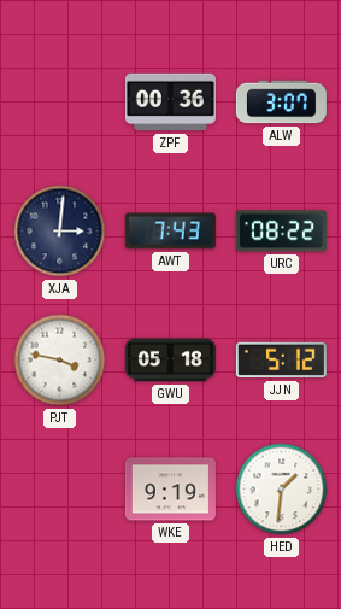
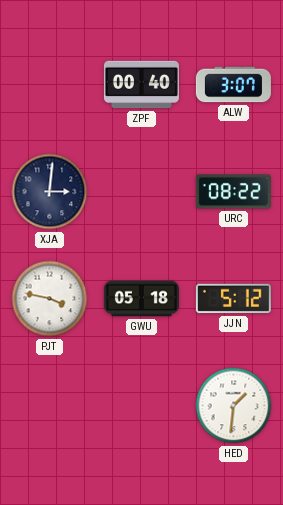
ZPF: 00:36 -> 00:40
AWT: 7:43 -> none
WKE: 9:19 -> none
